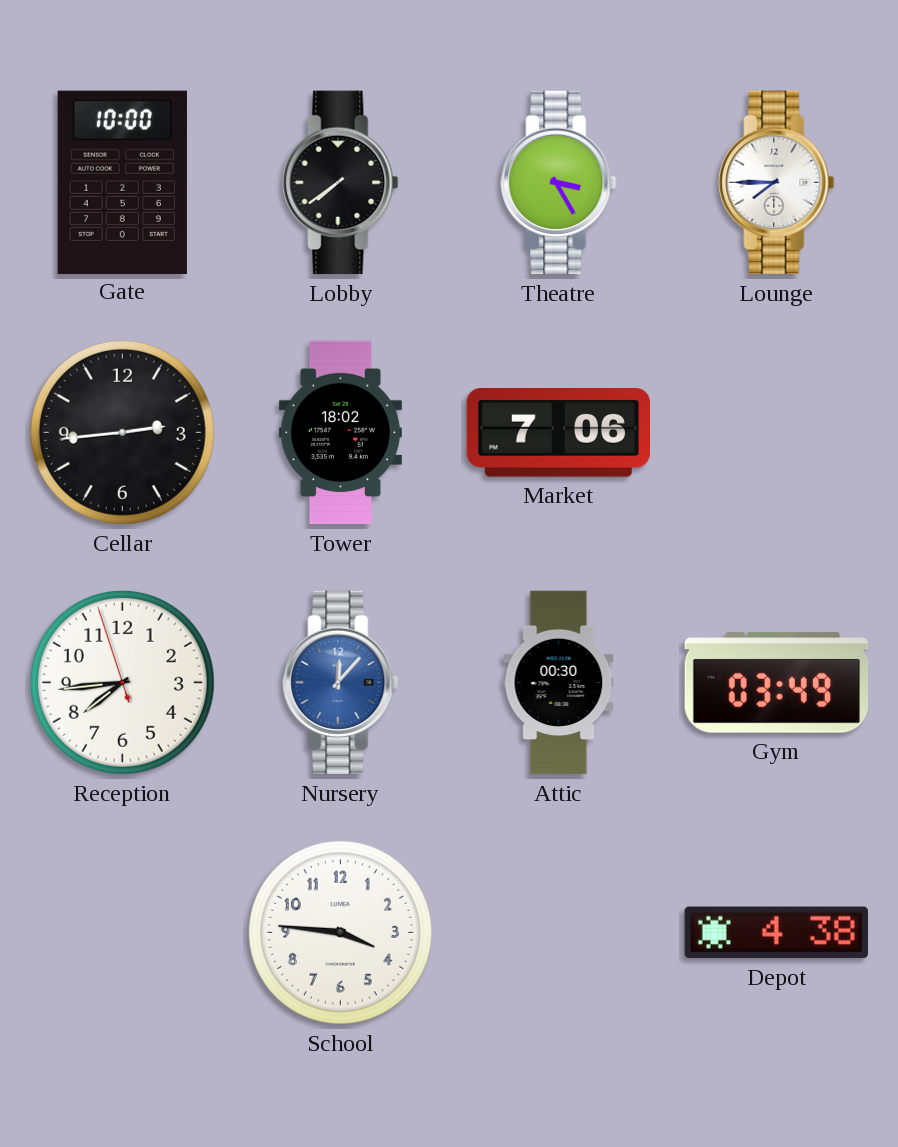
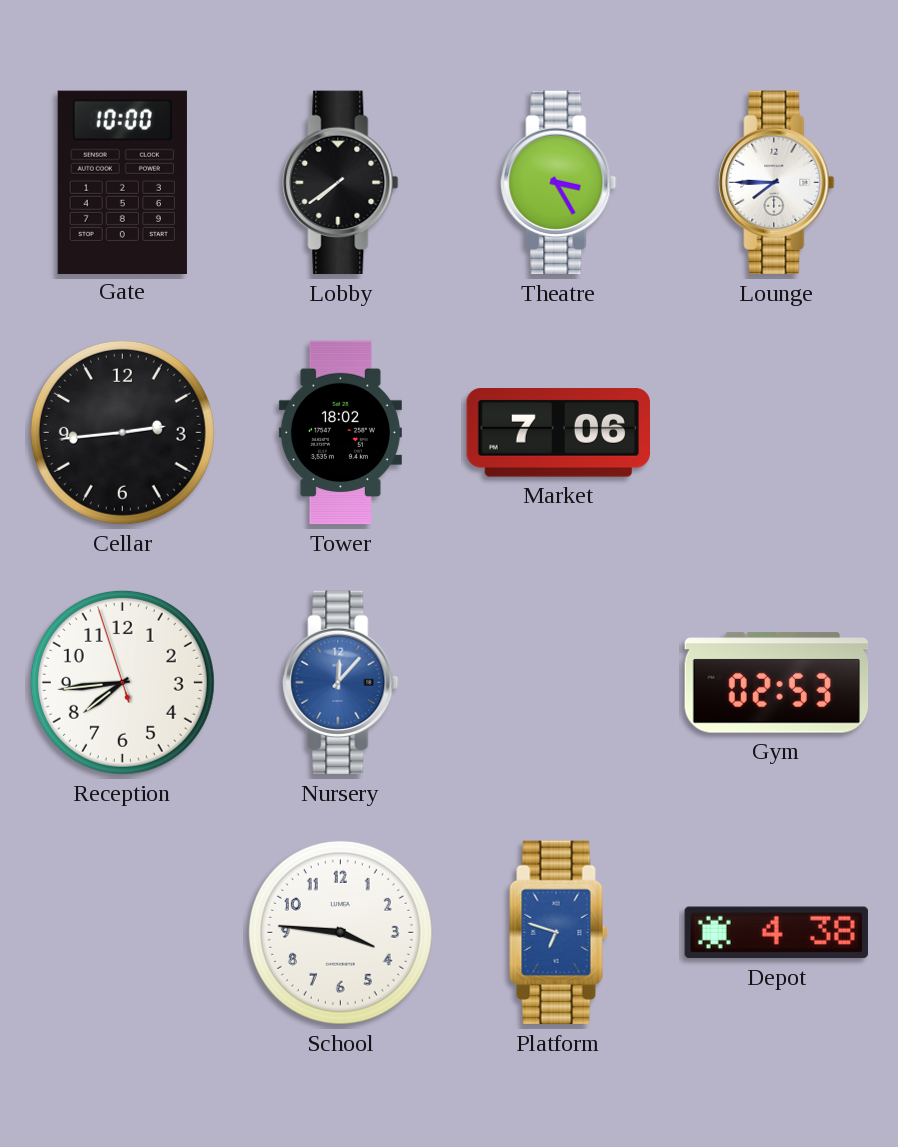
Attic: 00:30 -> none
Gym: 03:49 -> 02:53
Platform: none -> 6:48
